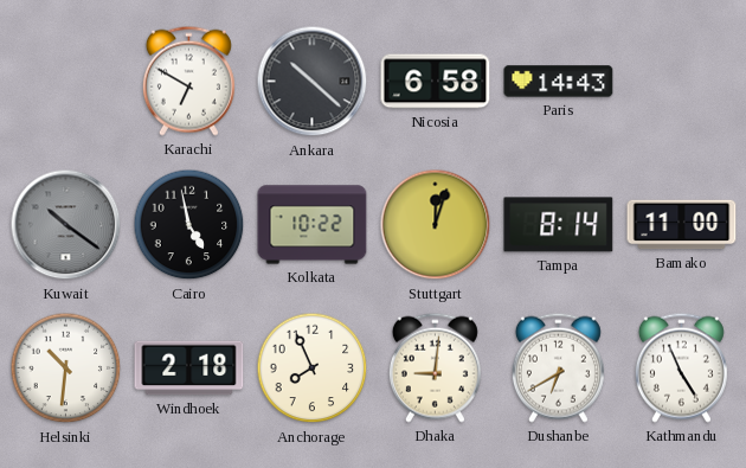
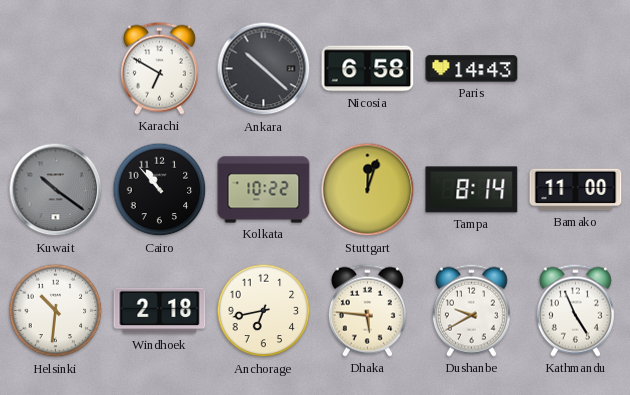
Cairo: 4:58 -> 10:53
Anchorage: 7:56 -> 6:43
Dhaka: 9:01 -> 5:46
Dushanbe: 6:40 -> 9:40
